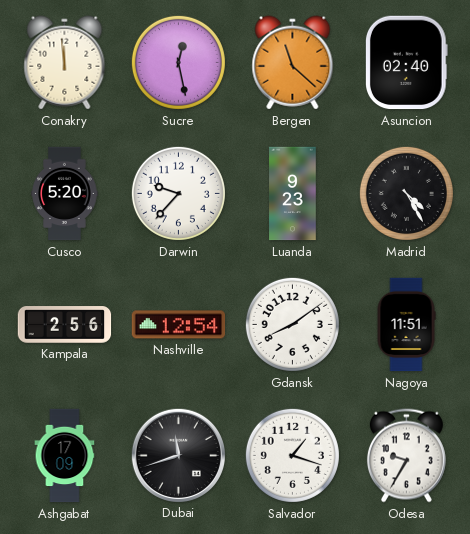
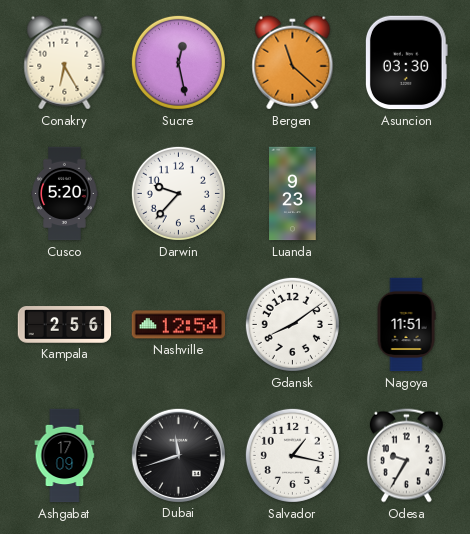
Conakry: 11:59 -> 6:25
Asuncion: 02:40 -> 03:30
Madrid: 4:25 -> none
Salvador: 1:18 -> 1:17
